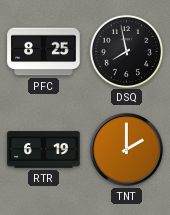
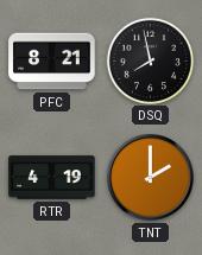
PFC: 8:25 -> 8:21
RTR: 6:19 -> 4:19
